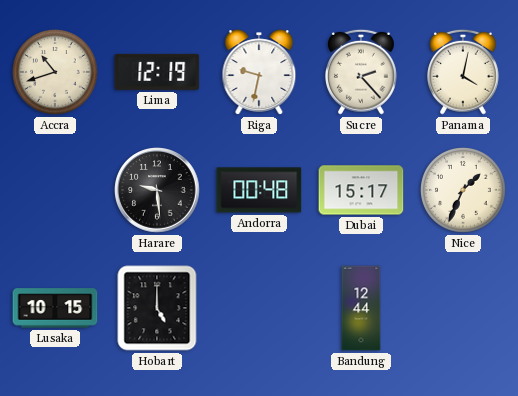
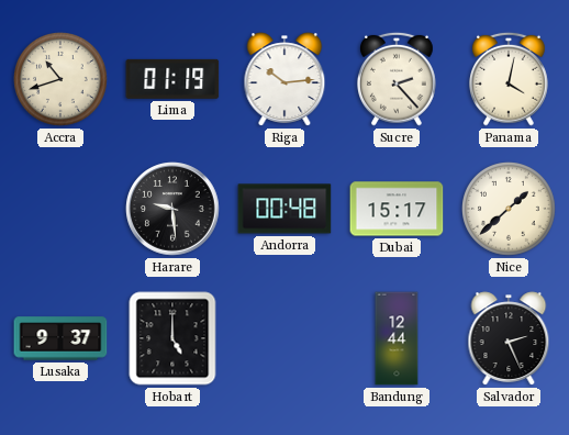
Lima: 12:19 -> 01:19
Riga: 9:32 -> 10:14
Nice: 1:34 -> 1:38
Lusaka: 10:15 -> 9:37
Salvador: none -> 2:26
